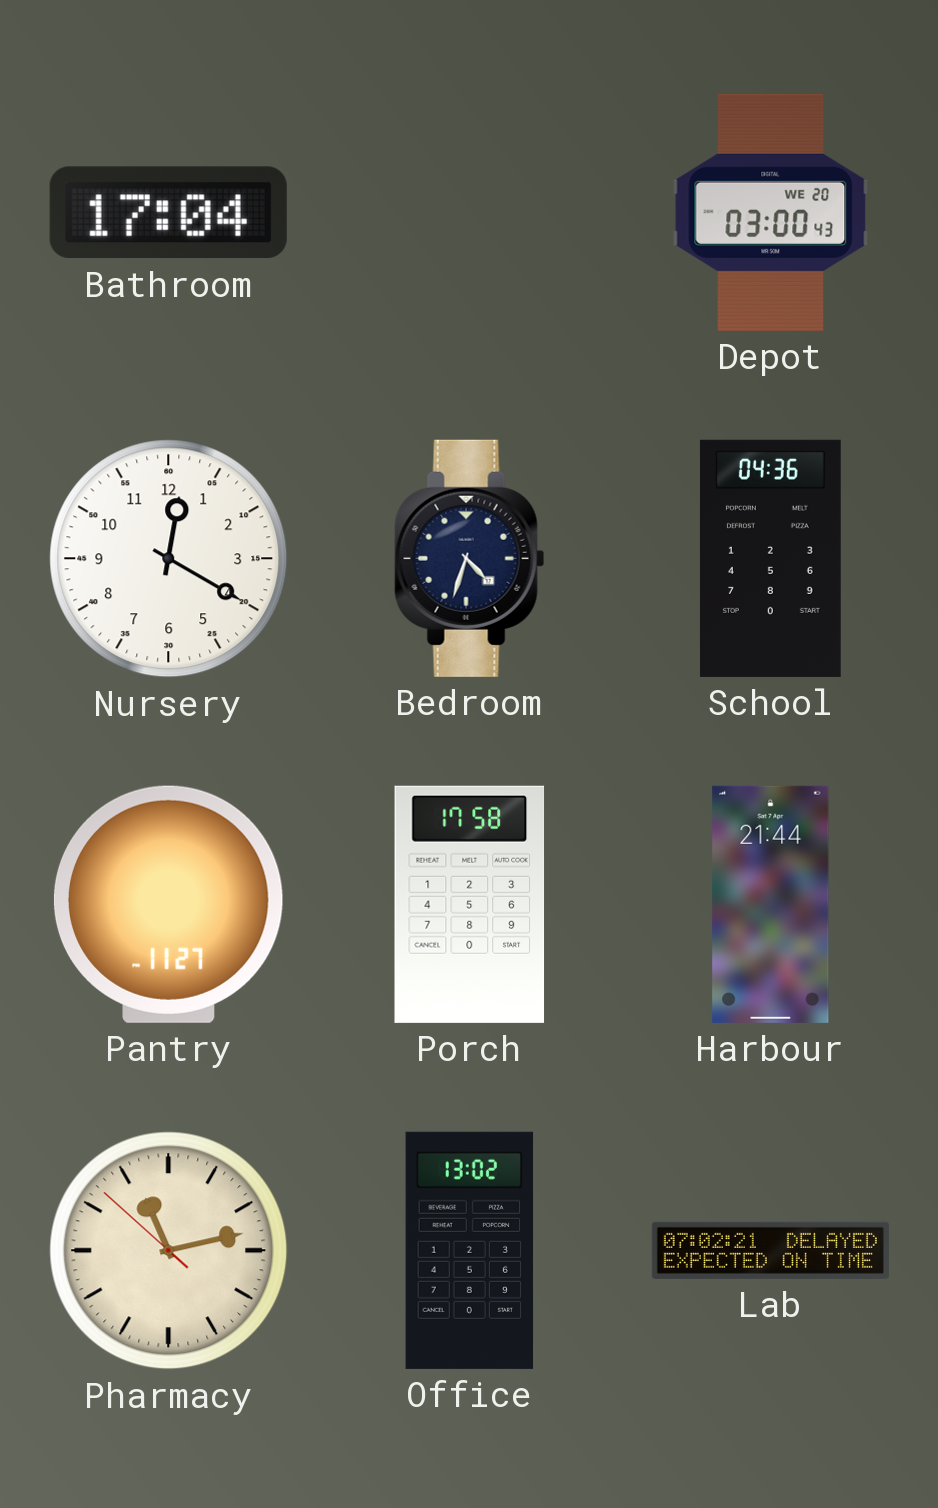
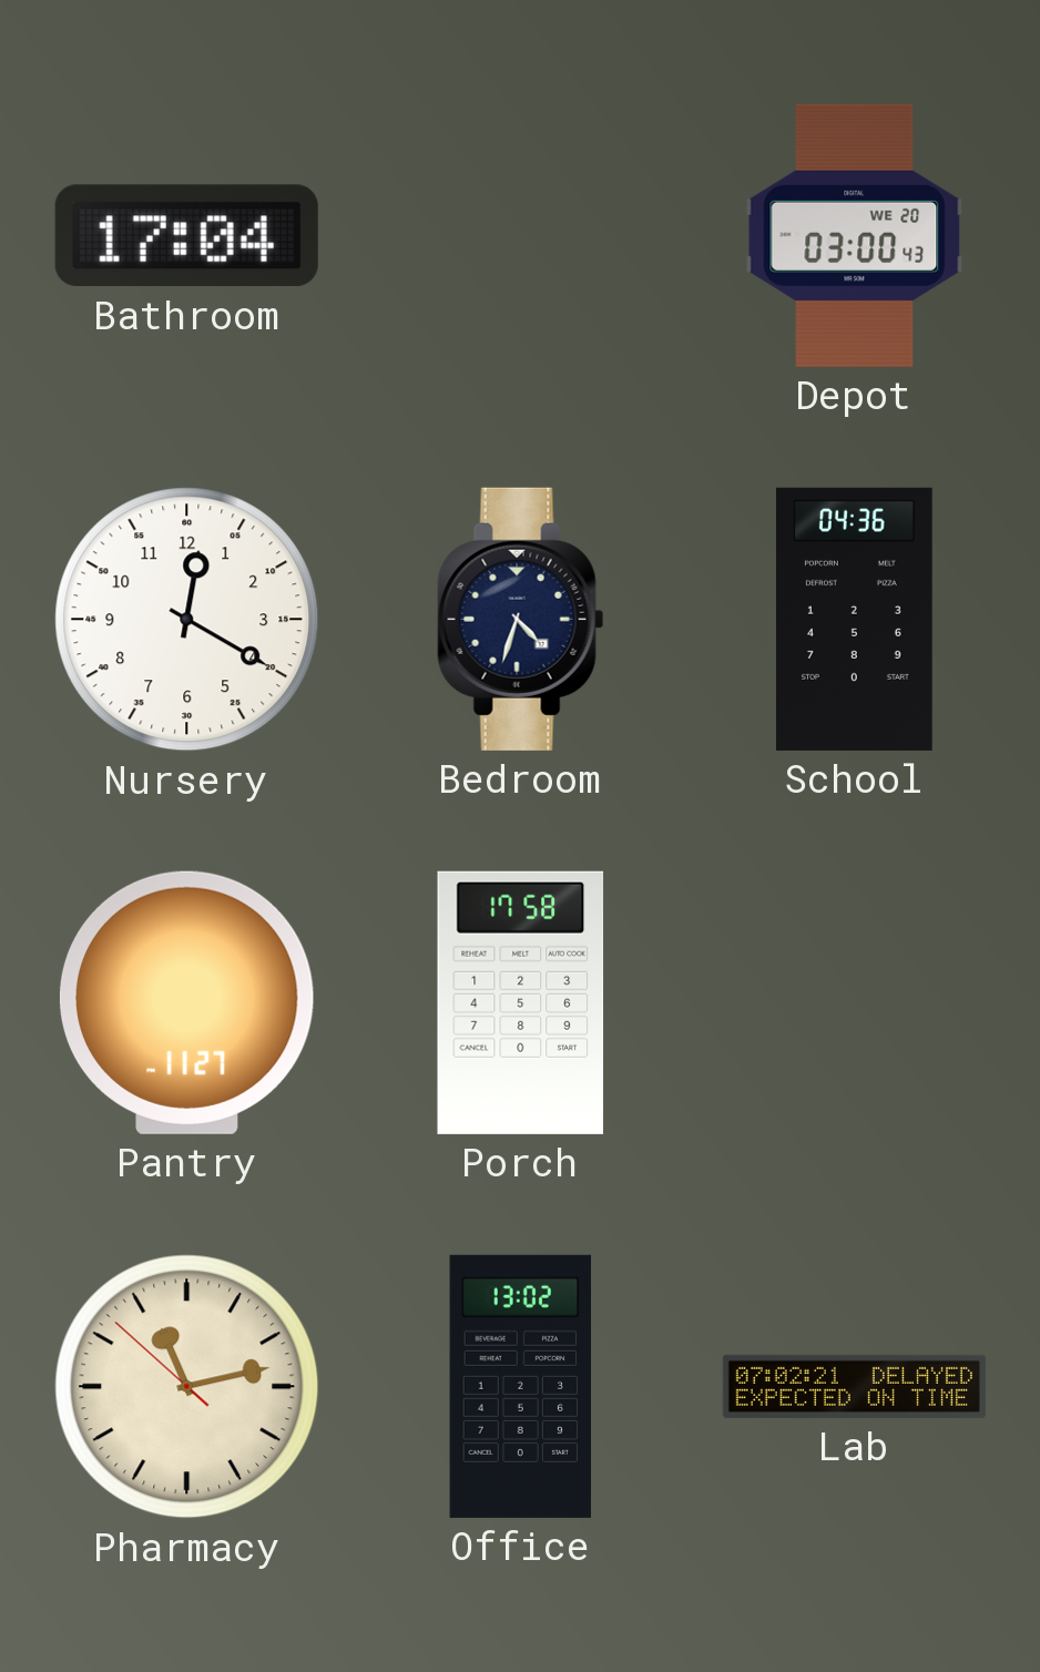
Harbour: 21:44 -> none
